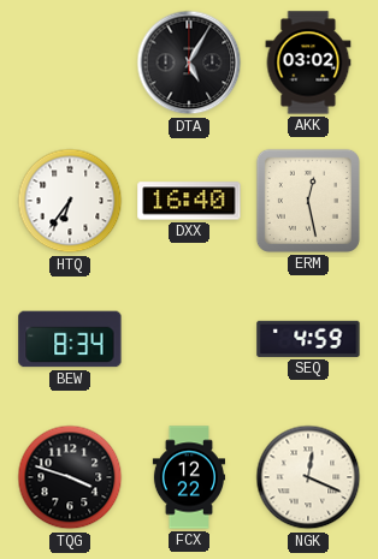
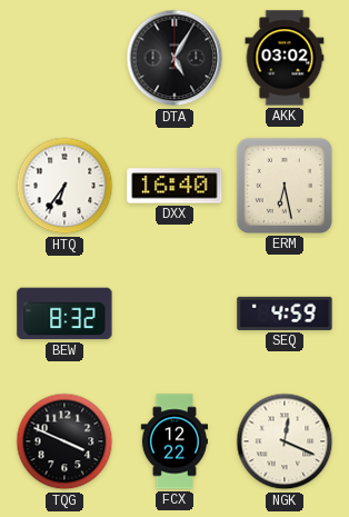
ERM: 12:28 -> 6:28
BEW: 8:34 -> 8:32
TQG: 3:48 -> 3:49
